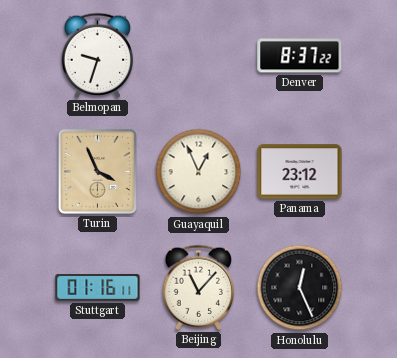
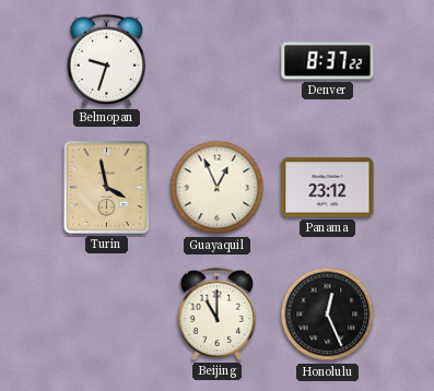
Turin: 3:56 -> 3:58
Stuttgart: 01:16 -> none
Beijing: 11:07 -> 11:00
